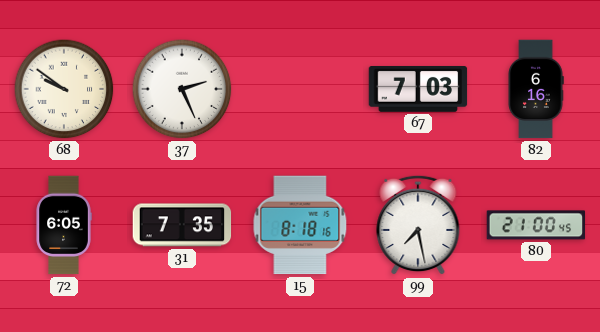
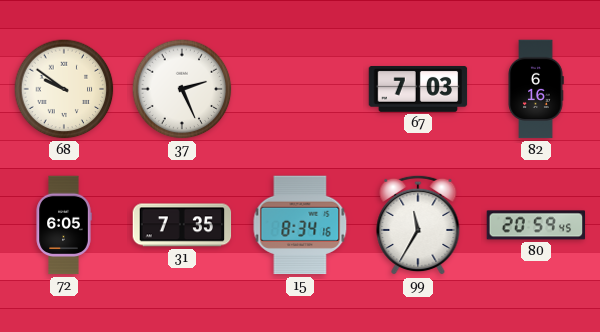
15: 8:18 -> 8:34
99: 7:28 -> 11:35
80: 21:00 -> 20:59
